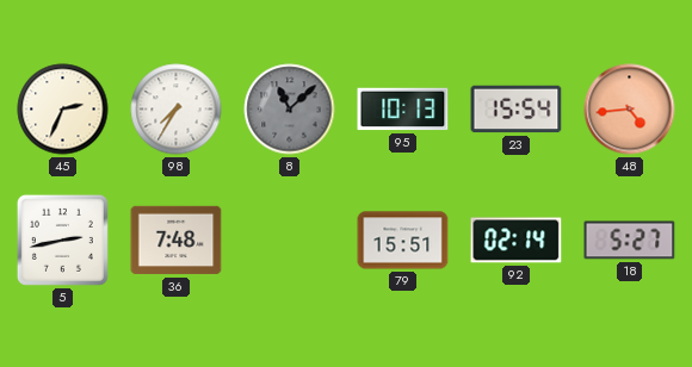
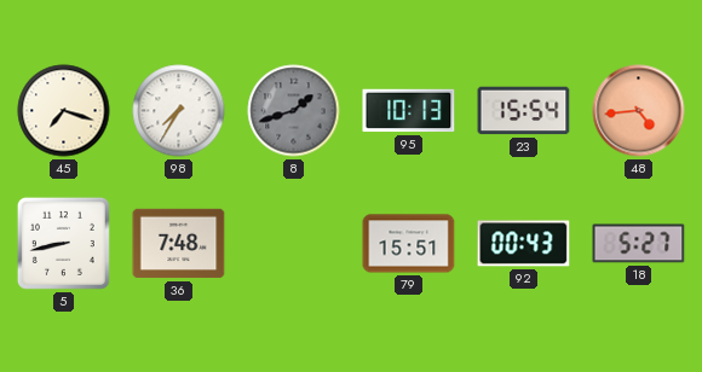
45: 2:34 -> 7:18
8: 11:08 -> 1:42
5: 2:43 -> 8:43
92: 02:14 -> 00:43
